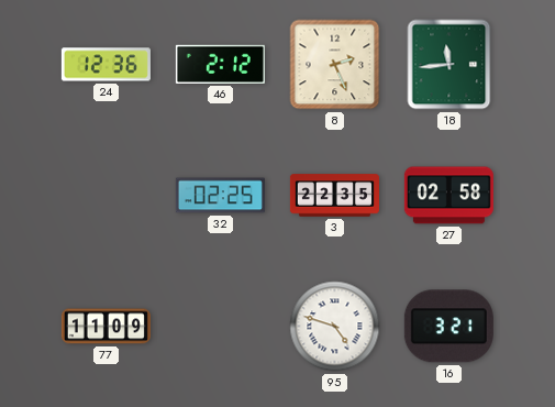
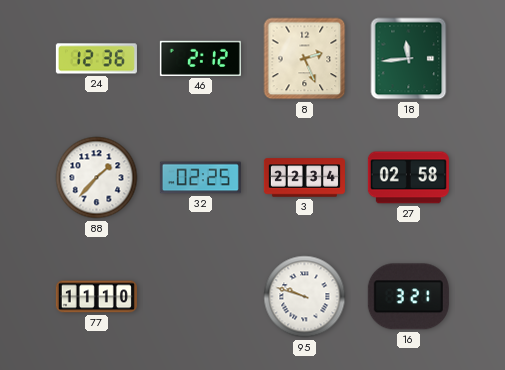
88: none -> 1:37
3: 22:35 -> 22:34
77: 11:09 -> 11:10
95: 4:48 -> 9:48
